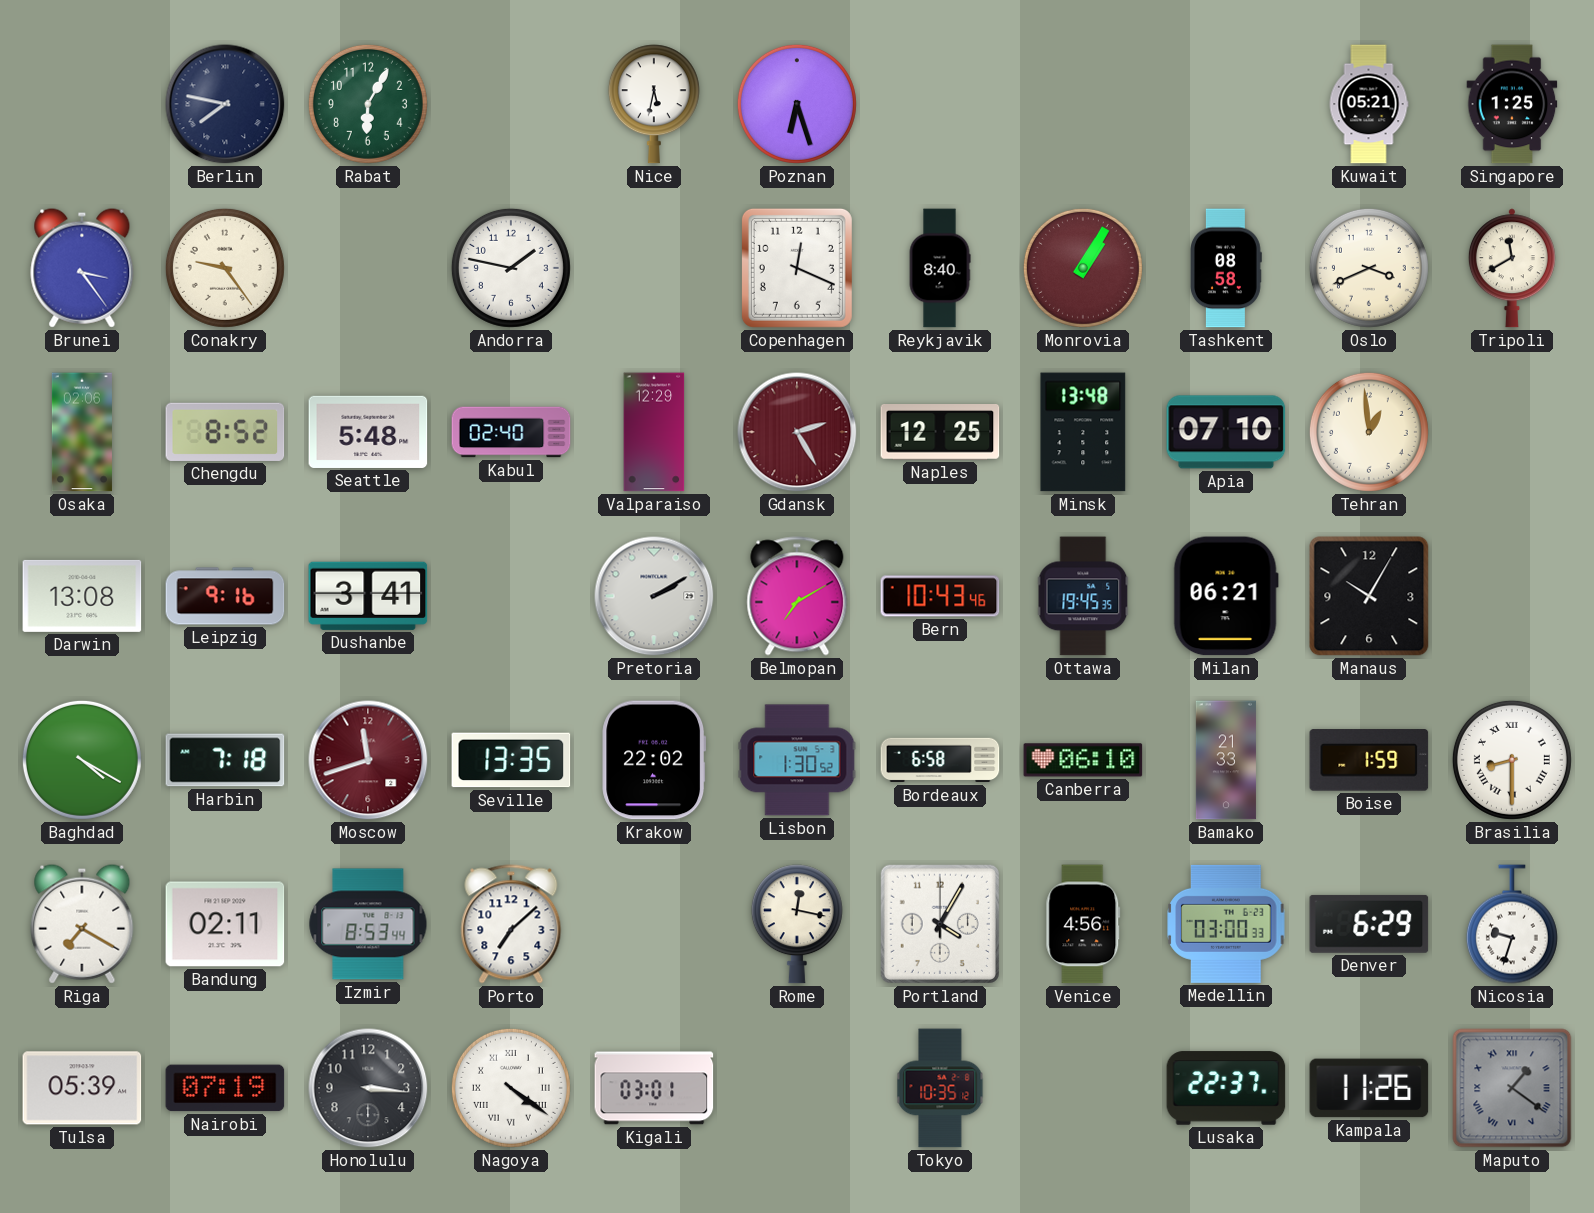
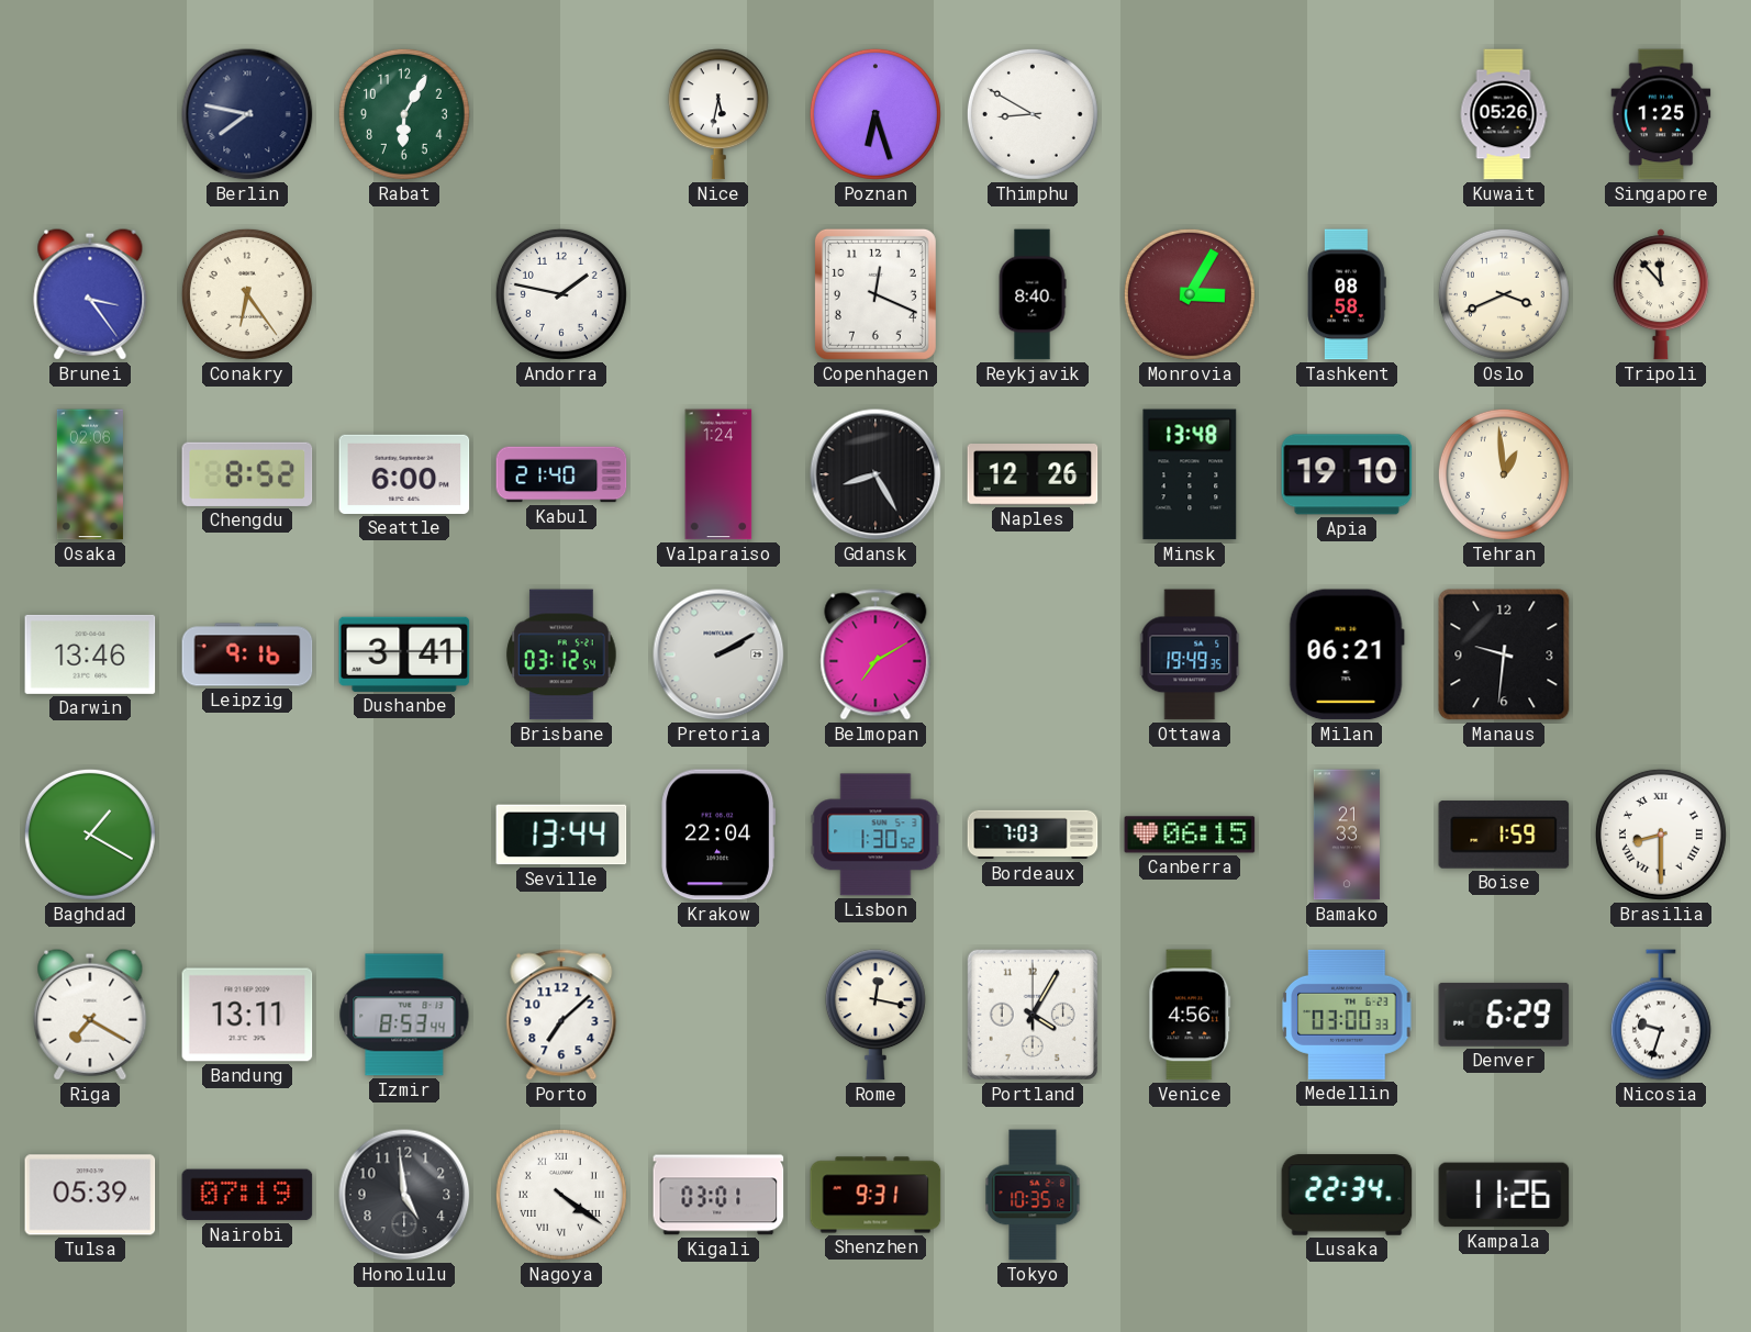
Thimphu: none -> 8:50
Kuwait: 05:21 -> 05:26
Conakry: 9:24 -> 6:24
Monrovia: 1:05 -> 3:05
Tripoli: 11:40 -> 11:53
Seattle: 5:48 -> 6:00
Kabul: 02:40 -> 21:40
Valparaiso: 12:29 -> 1:24
Gdansk: 2:25 -> 8:25
Gdansk dial: burgundy -> black
Naples: 12:25 -> 12:26
Apia: 07:10 -> 19:10
Darwin: 13:08 -> 13:46
Brisbane: none -> 03:12
Bern: 10:43 -> none
Ottawa: 19:45 -> 19:49
Manaus: 10:05 -> 9:31
Baghdad: 4:20 -> 1:20
Harbin: 7:18 -> none
Moscow: 11:42 -> none
Seville: 13:35 -> 13:44
Krakow: 22:02 -> 22:04
Bordeaux: 6:58 -> 7:03
Canberra: 06:10 -> 06:15
Bandung: 02:11 -> 13:11
Honolulu: 3:16 -> 4:59
Shenzhen: none -> 9:31
Lusaka: 22:37 -> 22:34
Maputo: 1:21 -> none
